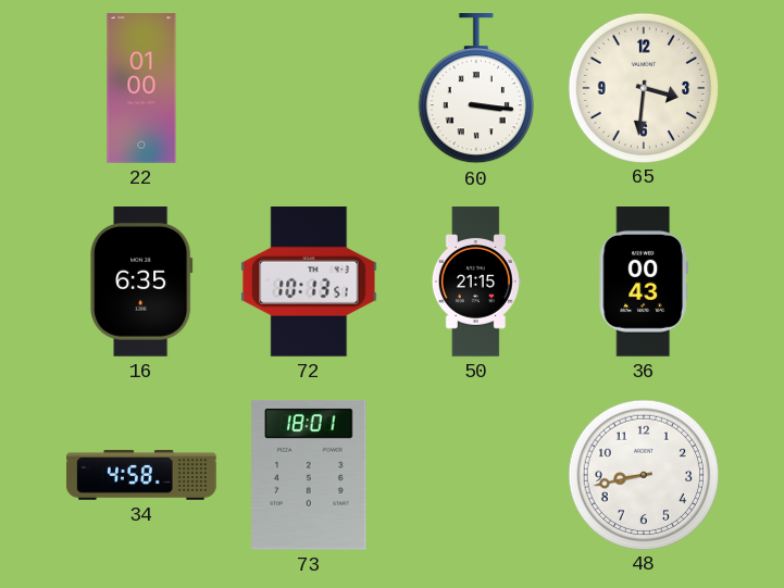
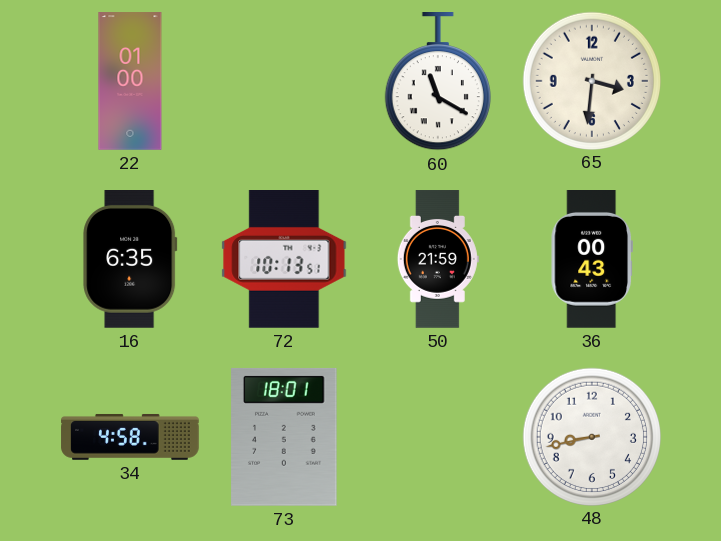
60: 3:16 -> 11:20
50: 21:15 -> 21:59
